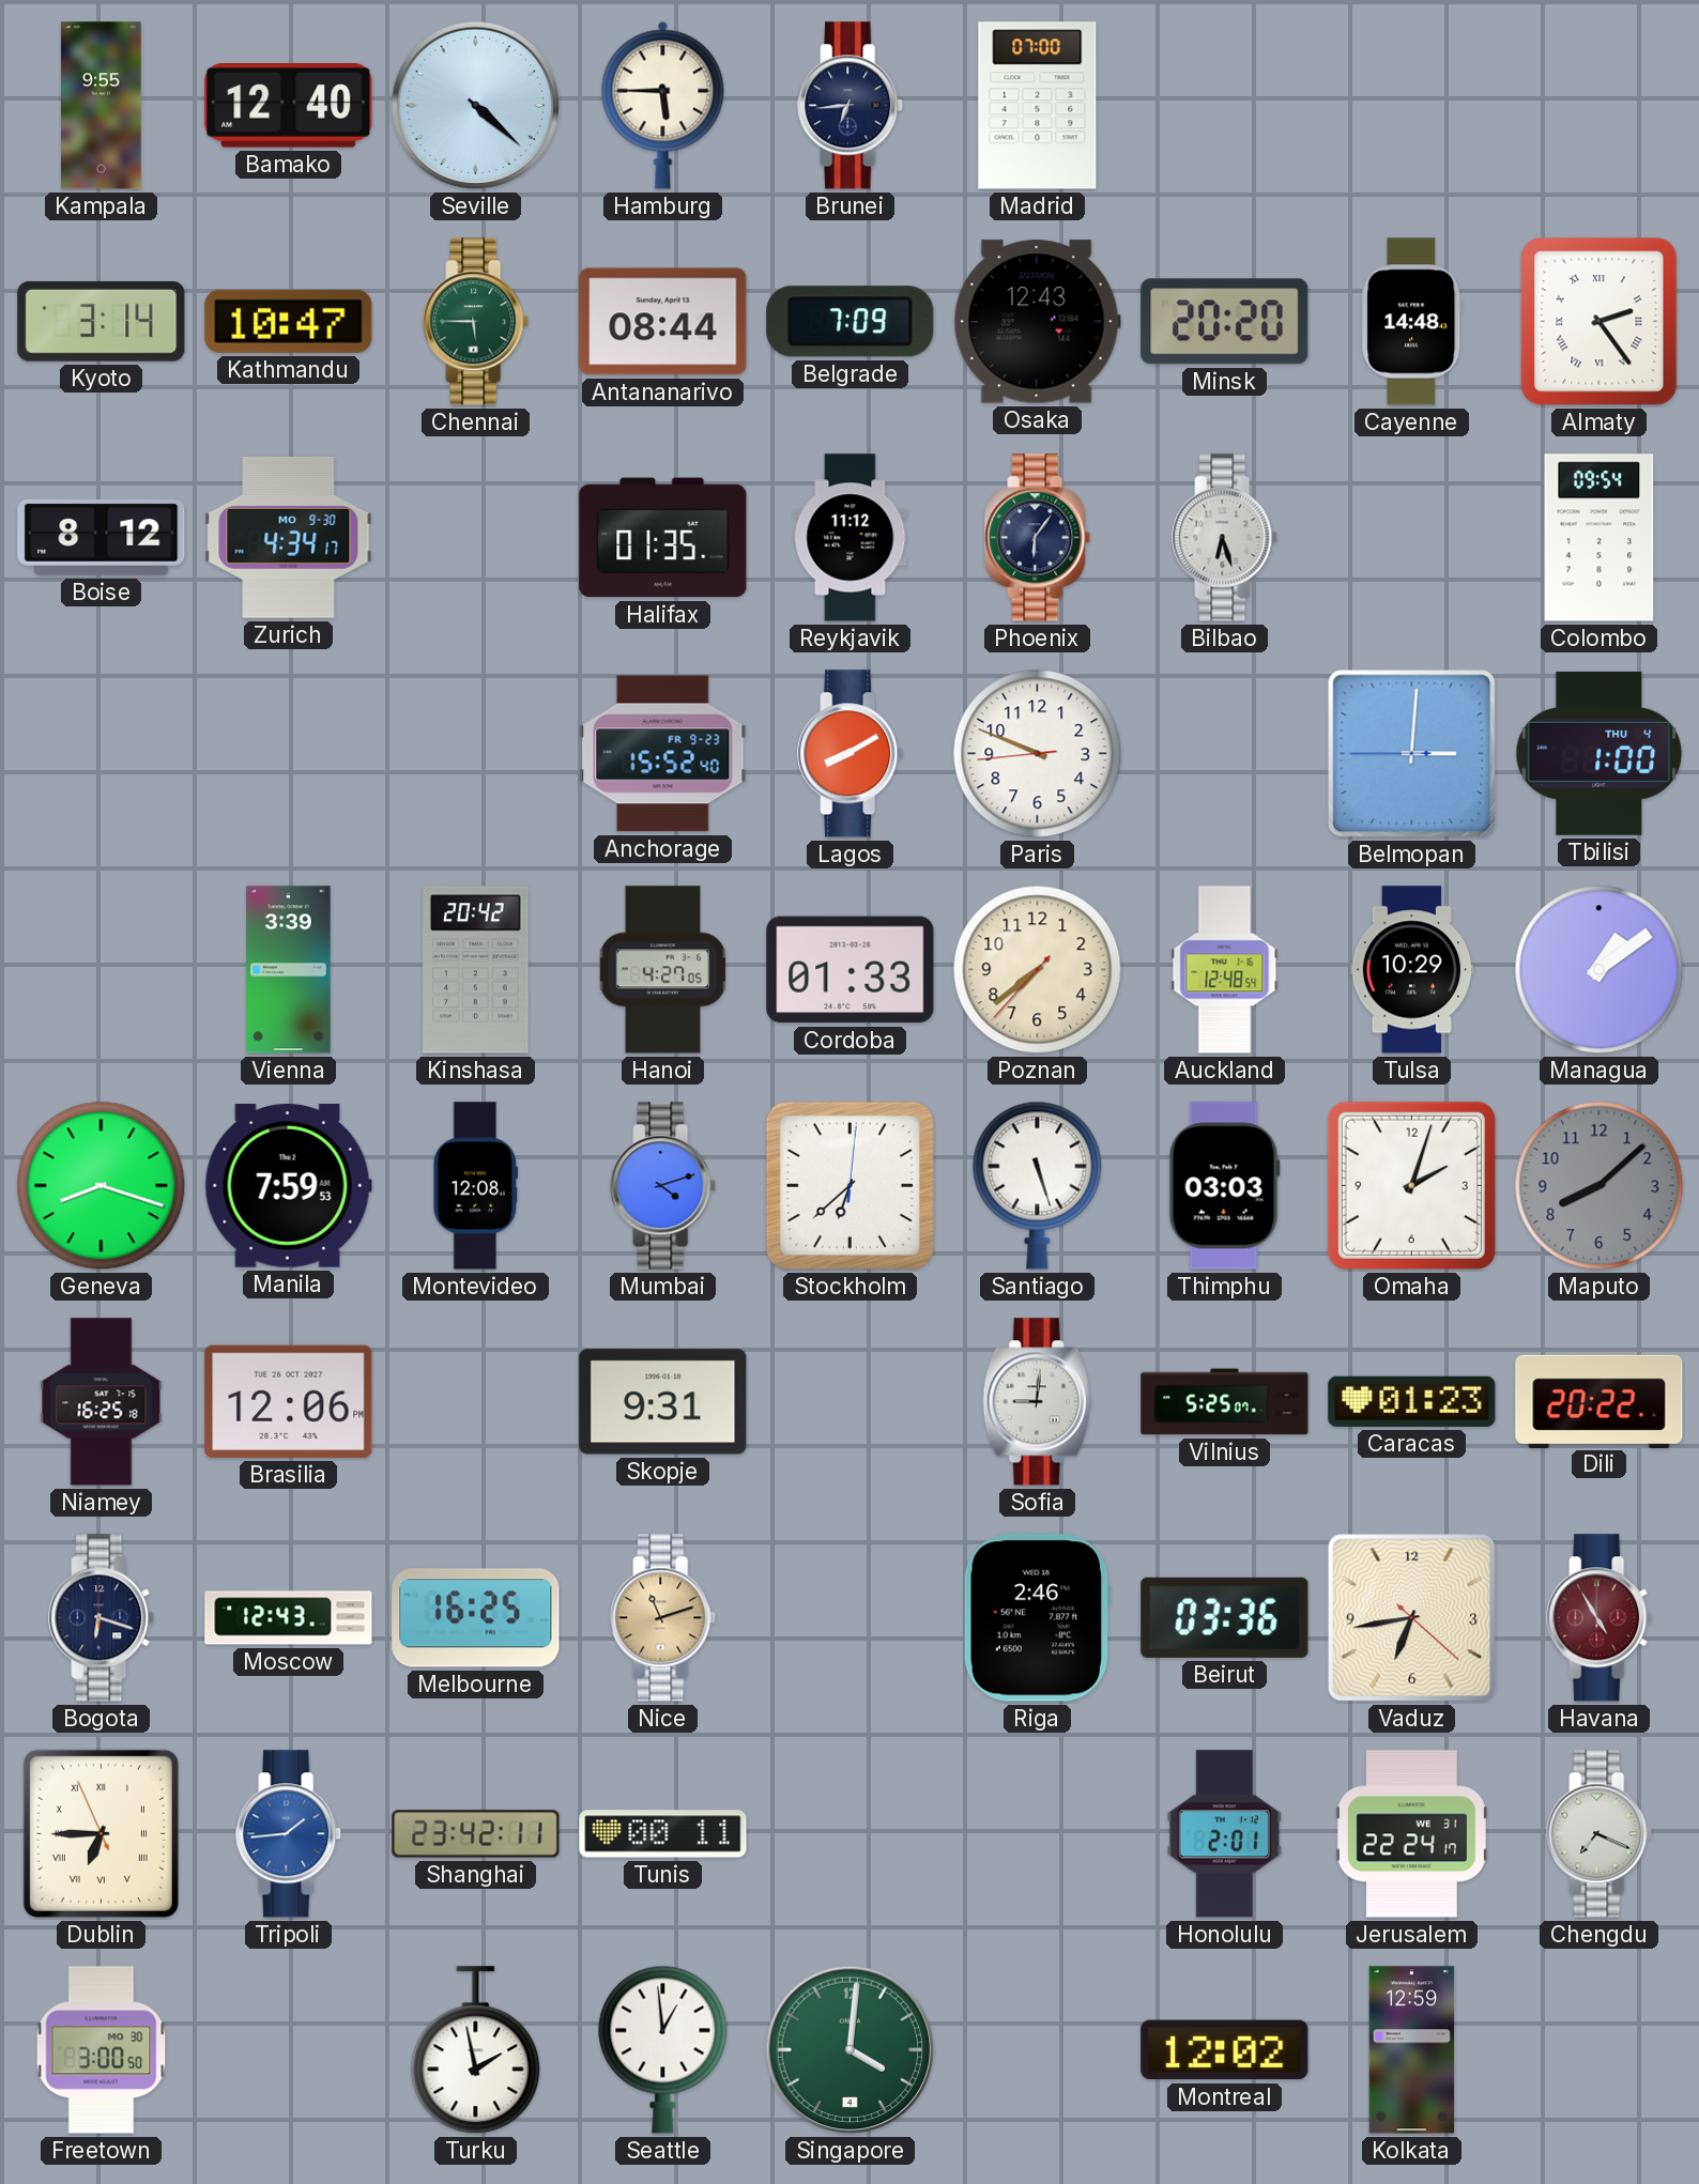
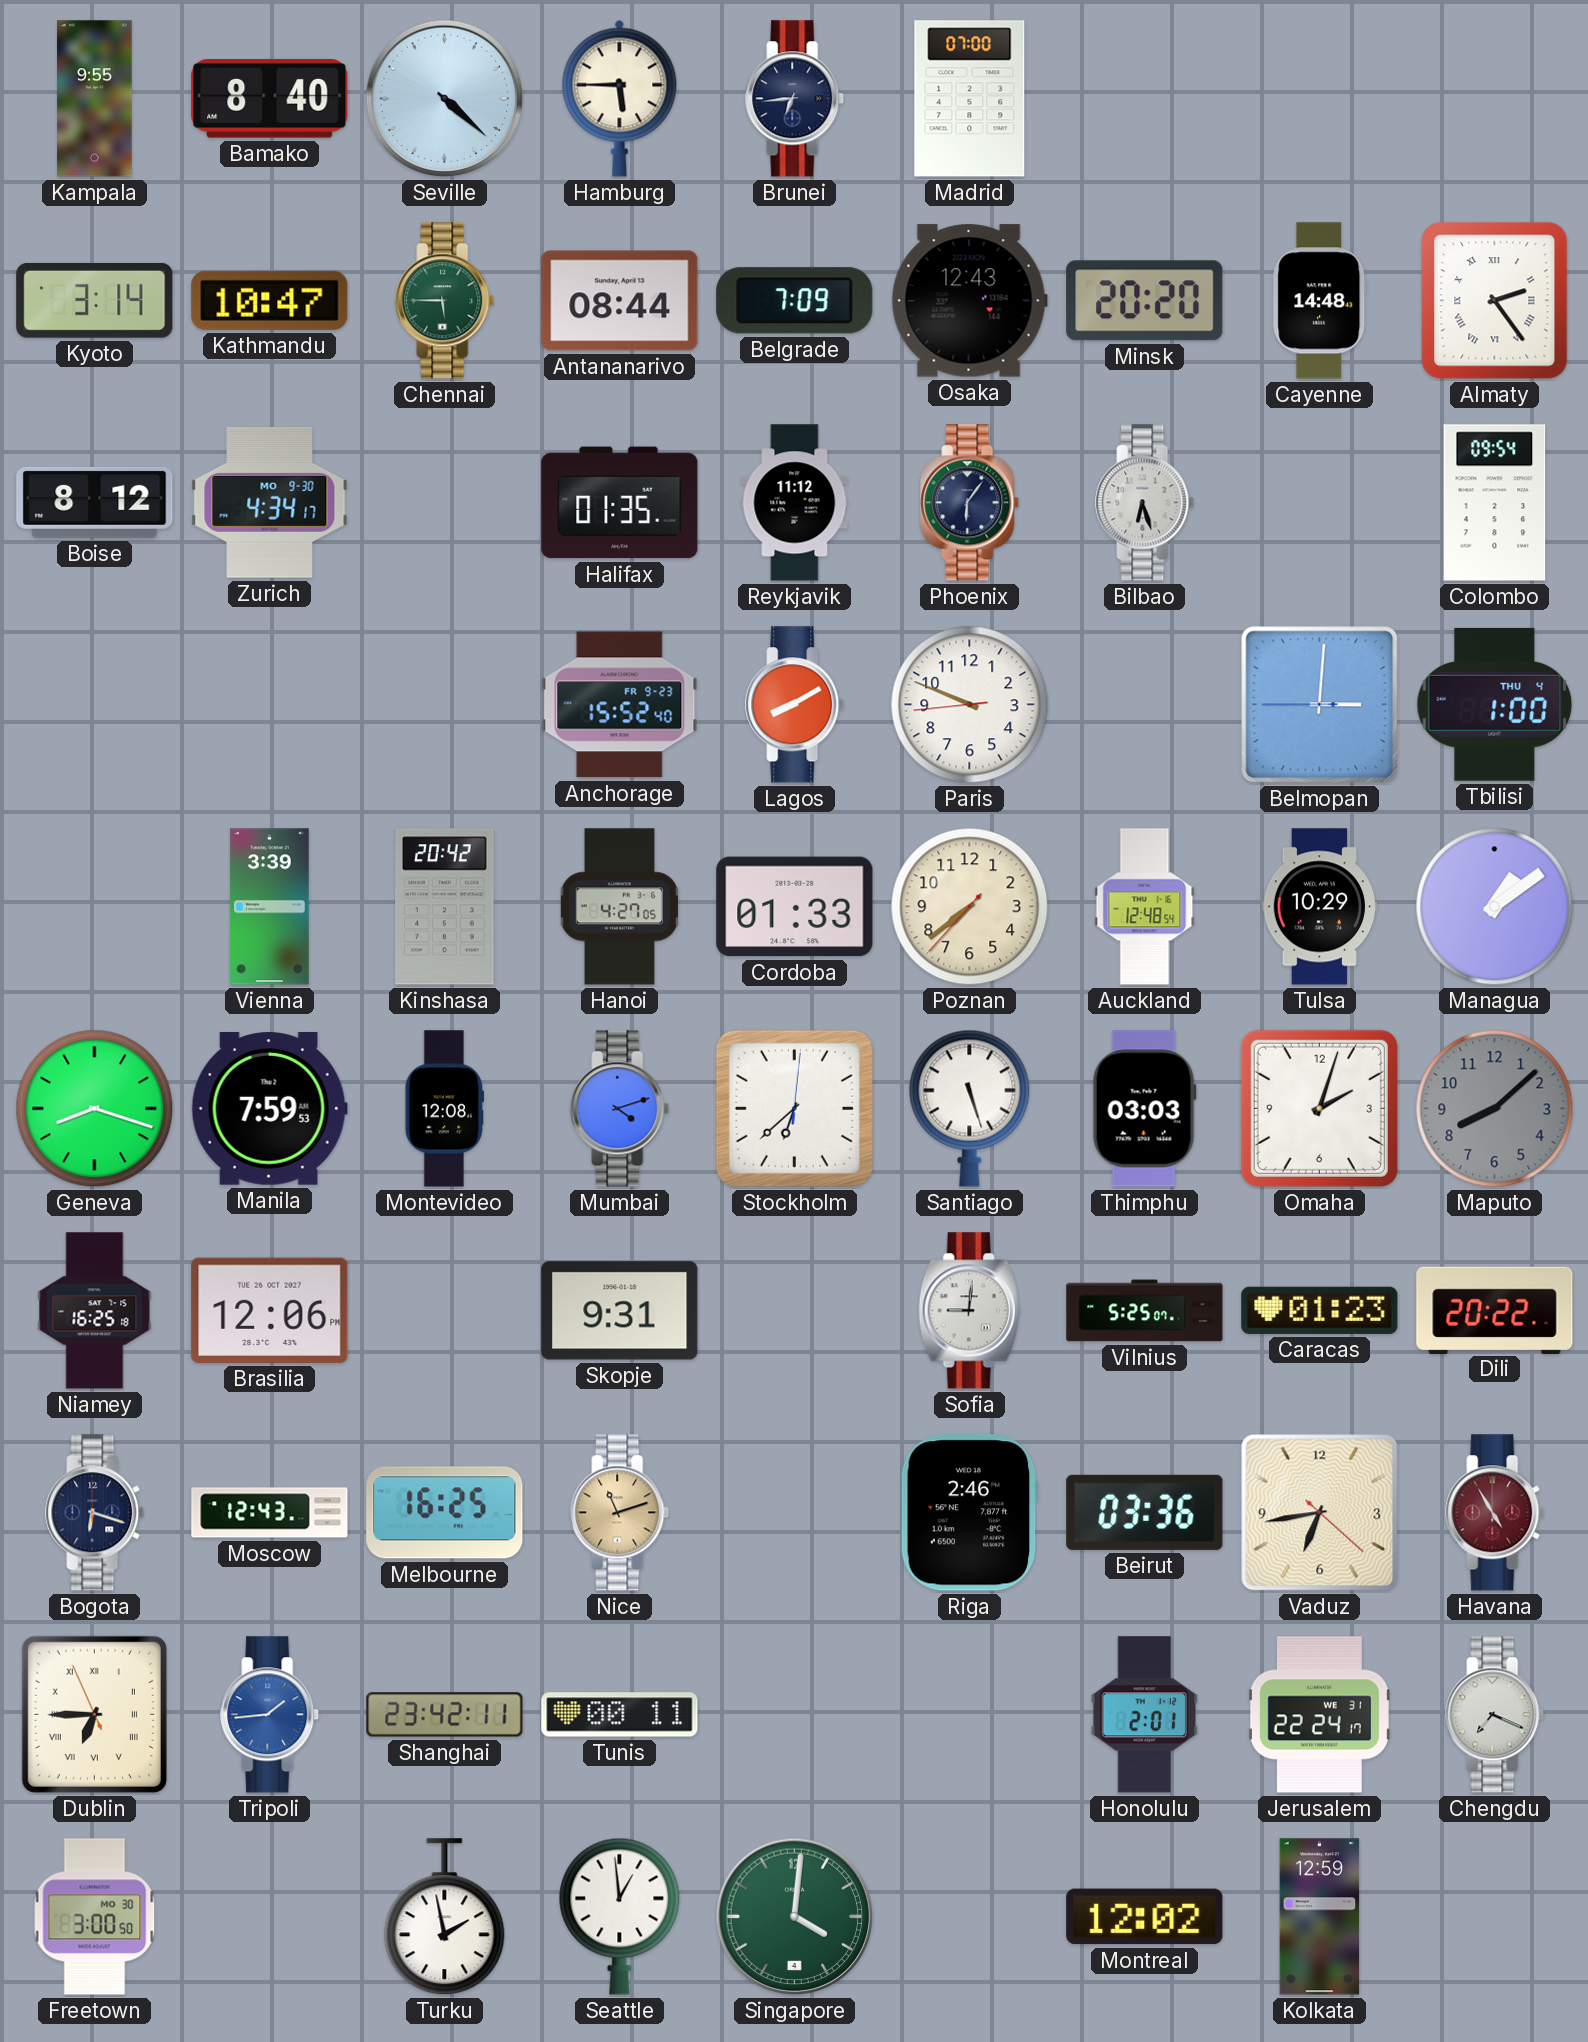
Bamako: 12:40 -> 8:40
